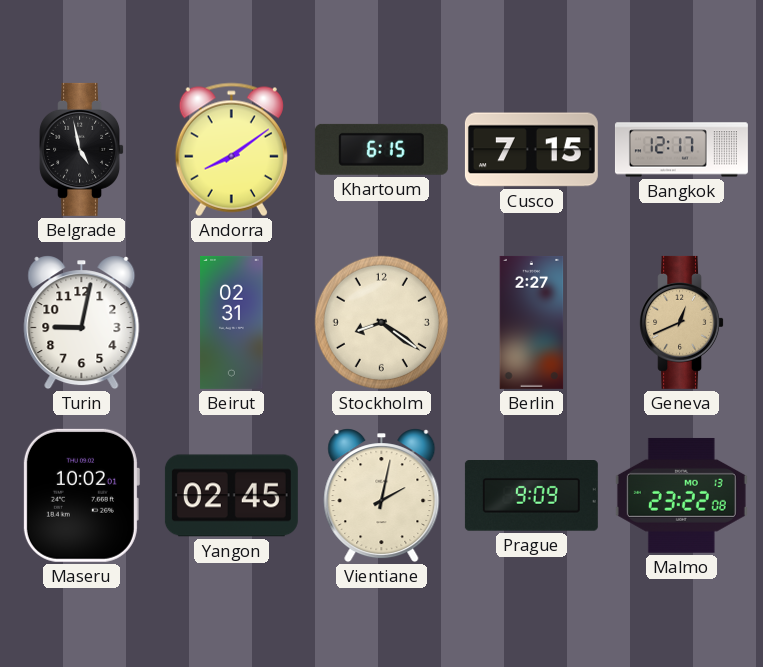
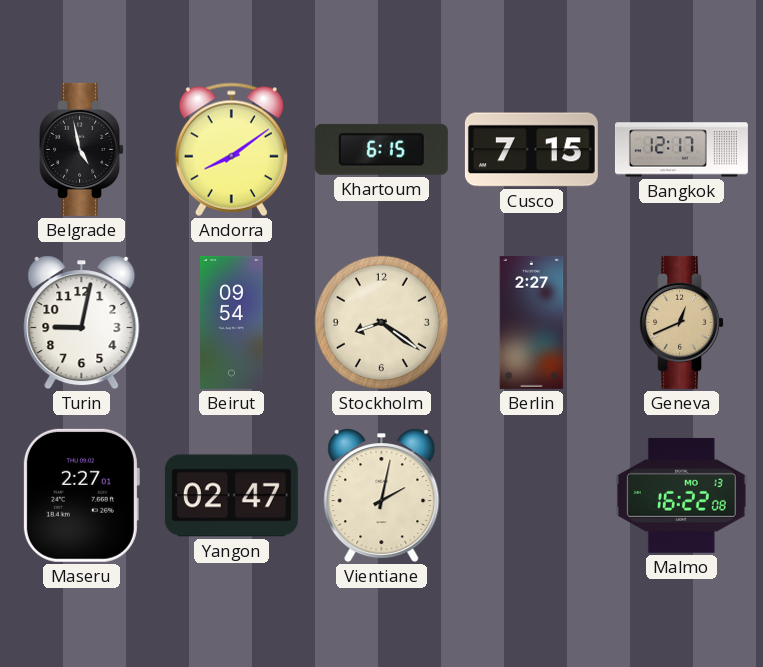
Beirut: 02:31 -> 09:54
Maseru: 10:02 -> 2:27
Yangon: 02:45 -> 02:47
Prague: 9:09 -> none
Malmo: 23:22 -> 16:22
